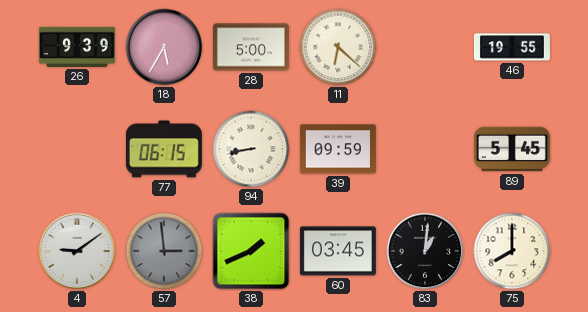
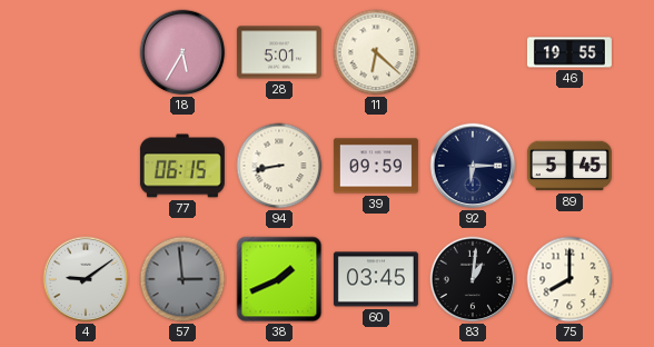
26: 9:39 -> none
28: 5:00 -> 5:01
92: none -> 6:15
